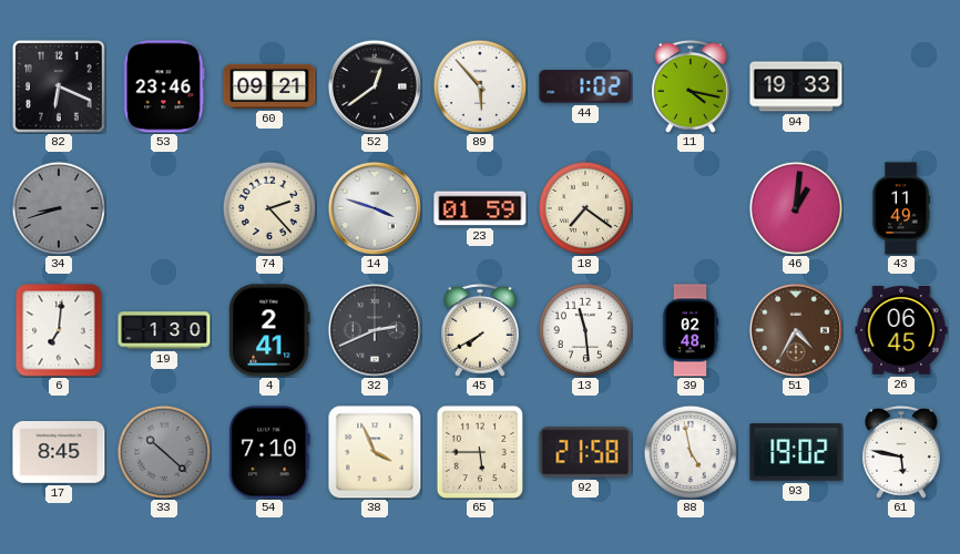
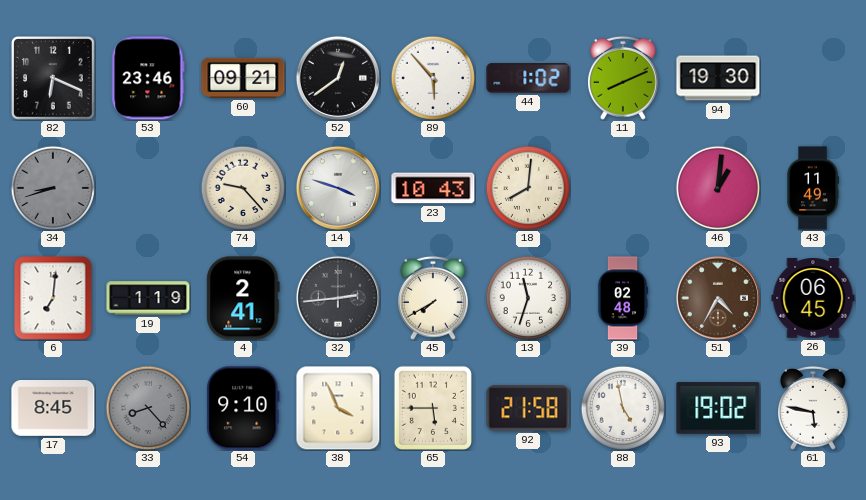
11: 4:17 -> 8:11
94: 19:33 -> 19:30
74: 2:23 -> 9:23
23: 01:59 -> 10:43
18: 7:21 -> 8:01
19: 1:30 -> 1:19
32: 2:41 -> 2:44
13: 11:29 -> 11:33
33: 10:22 -> 8:23
54: 7:10 -> 9:10
